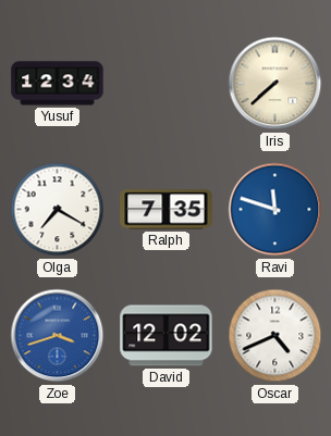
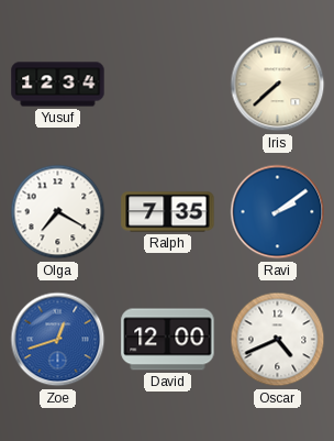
Ravi: 11:48 -> 2:09
Zoe: 3:42 -> 12:42
David: 12:02 -> 12:00
